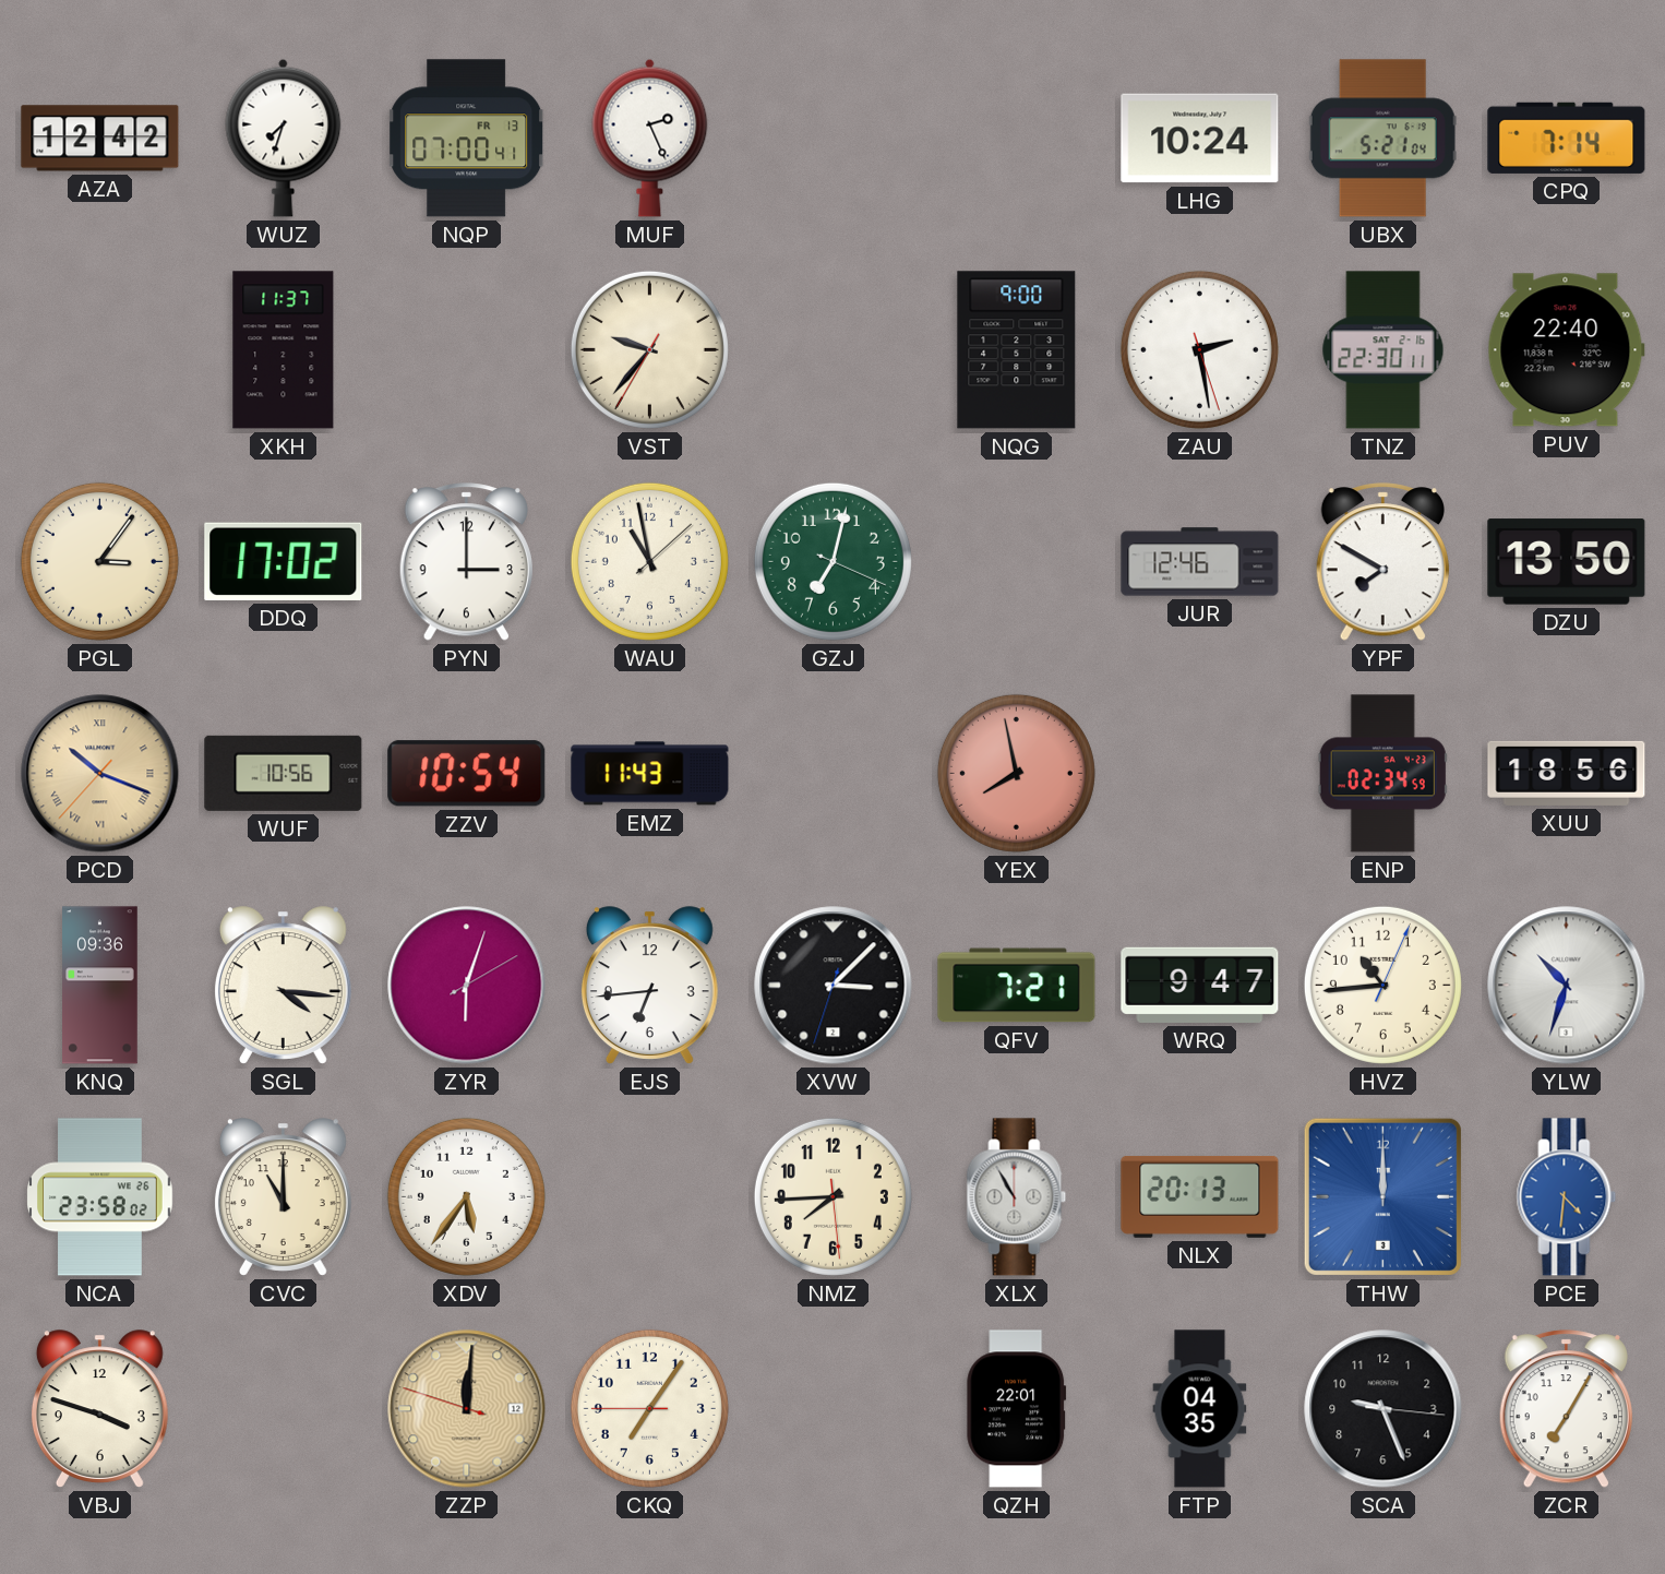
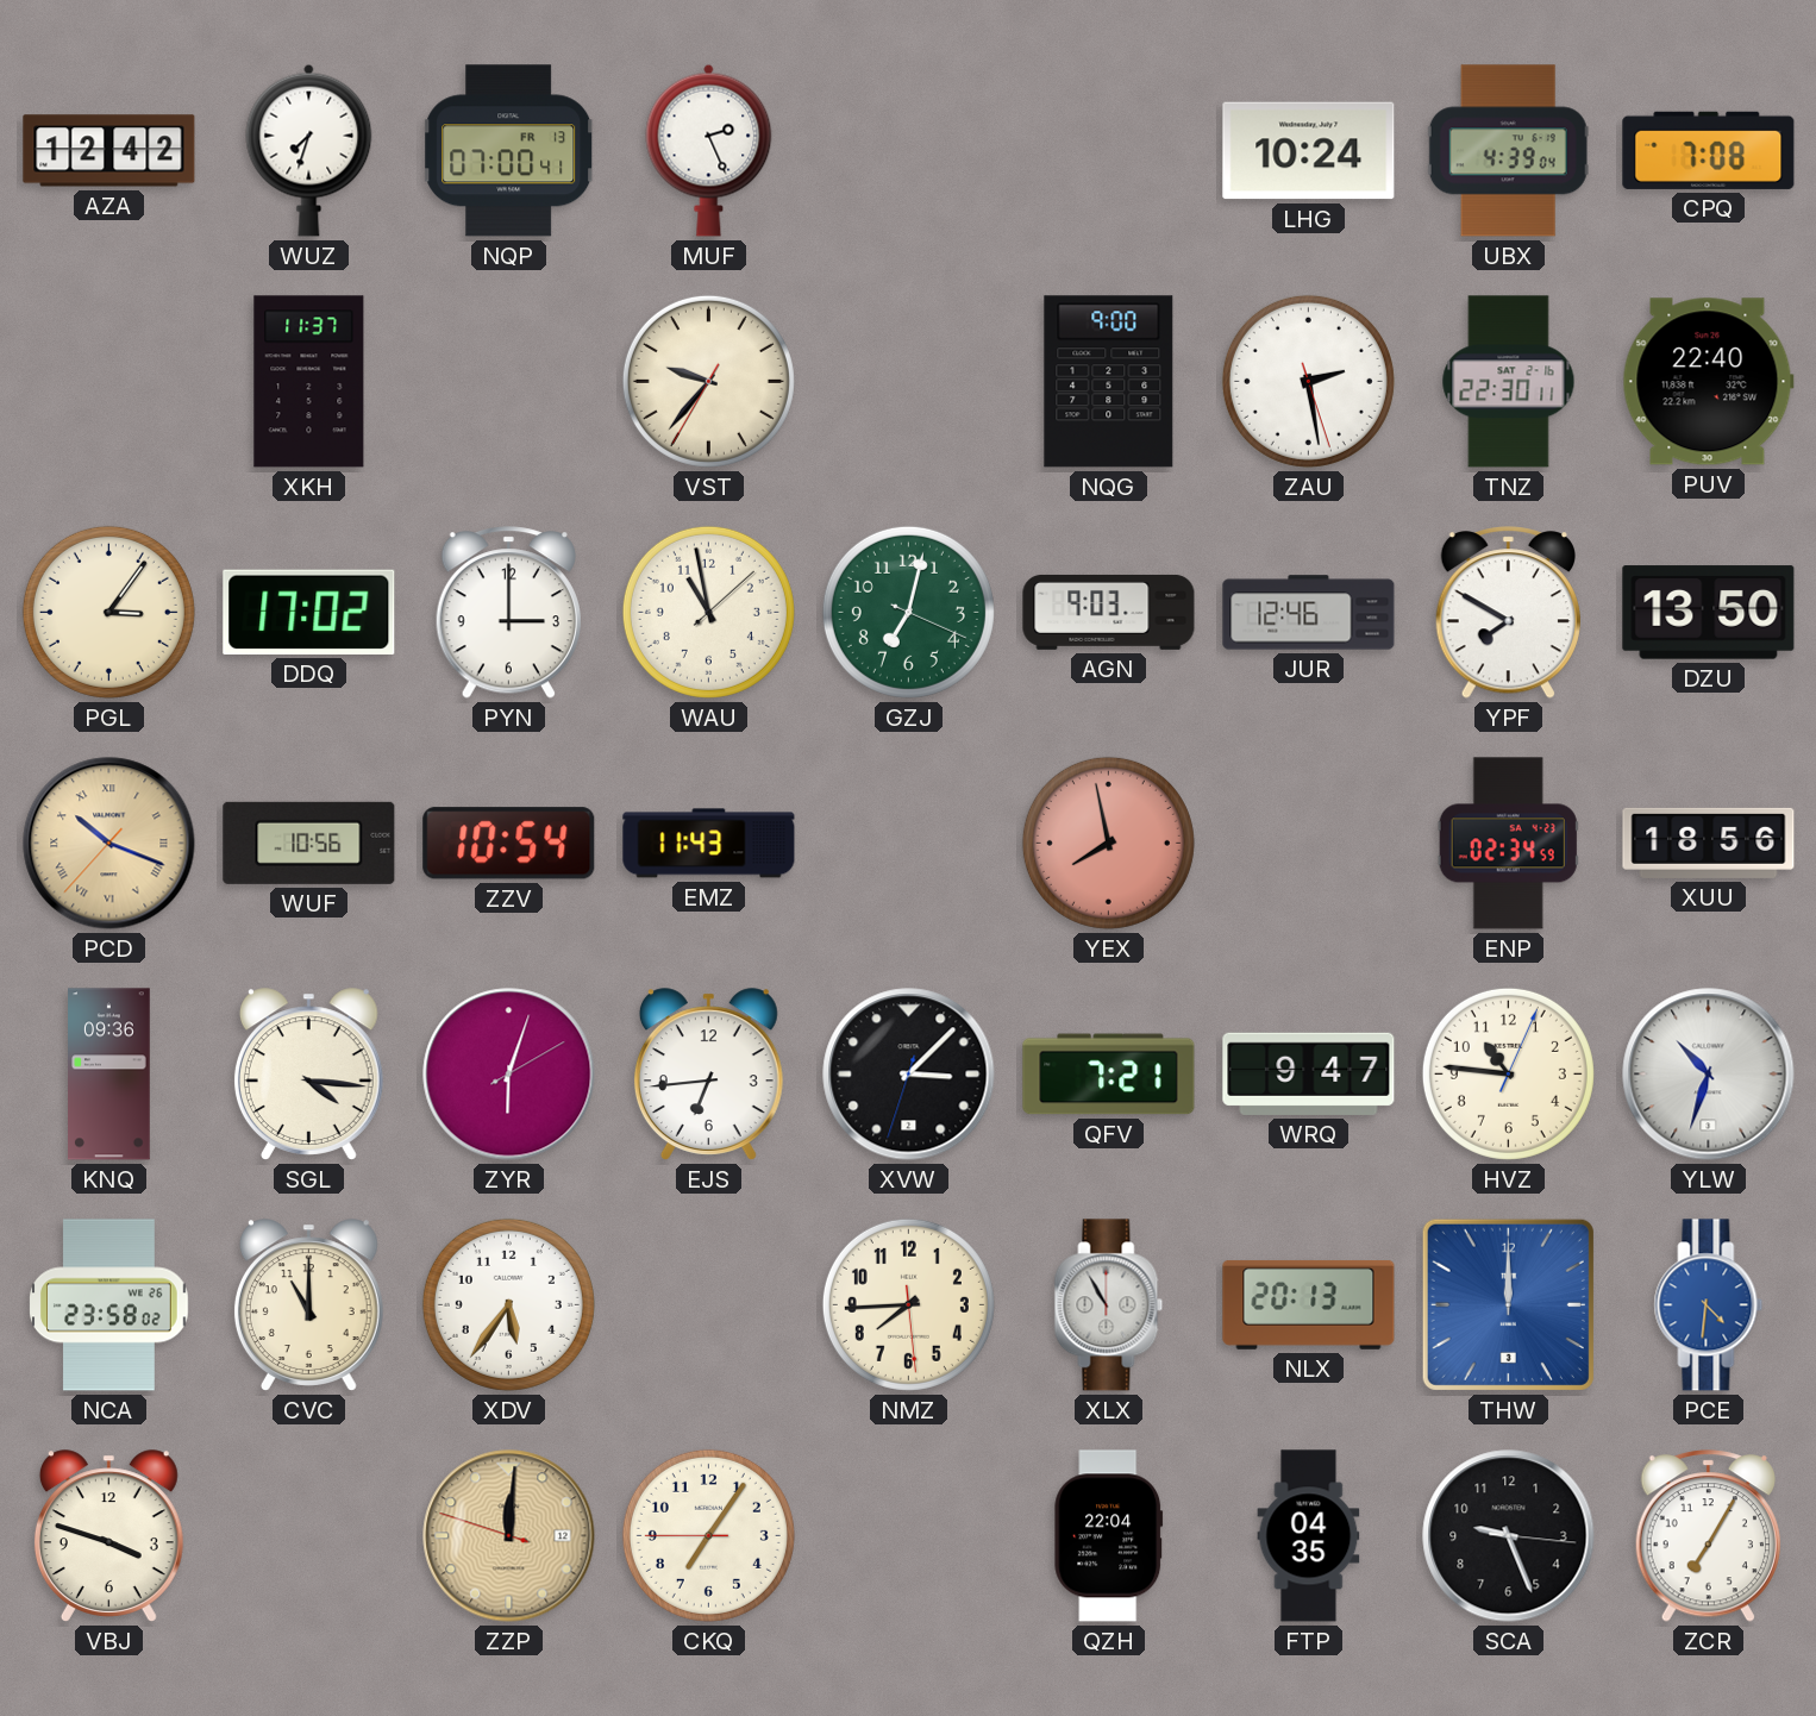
UBX: 5:21 -> 4:39
CPQ: 7:14 -> 7:08
AGN: none -> 9:03
HVZ: 10:44 -> 10:46
QZH: 22:01 -> 22:04
